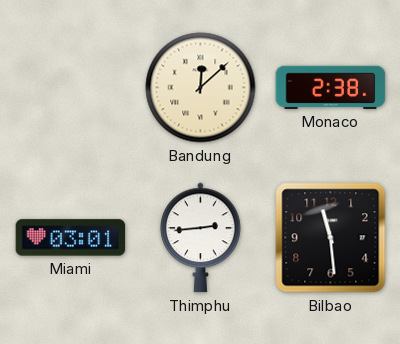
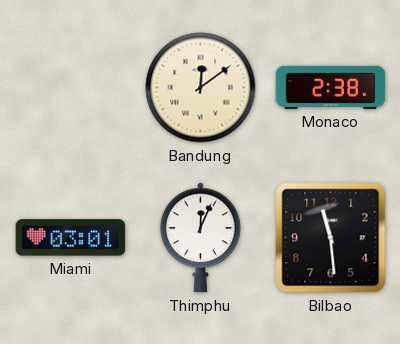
Bandung: 12:08 -> 12:09
Thimphu: 2:44 -> 12:04
